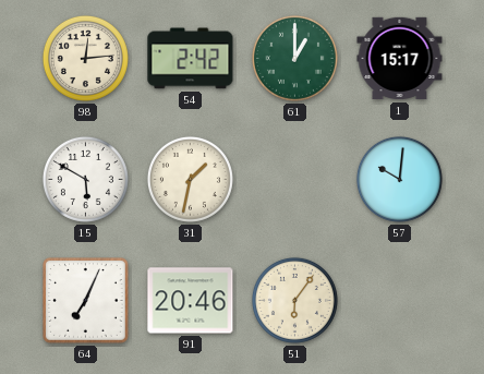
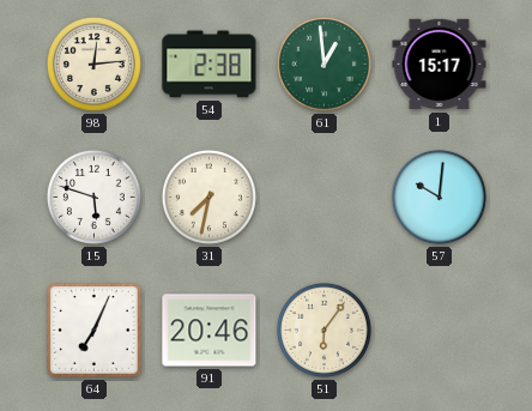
54: 2:42 -> 2:38
61: 1:00 -> 12:59
15: 5:50 -> 5:48
31: 1:32 -> 7:32
